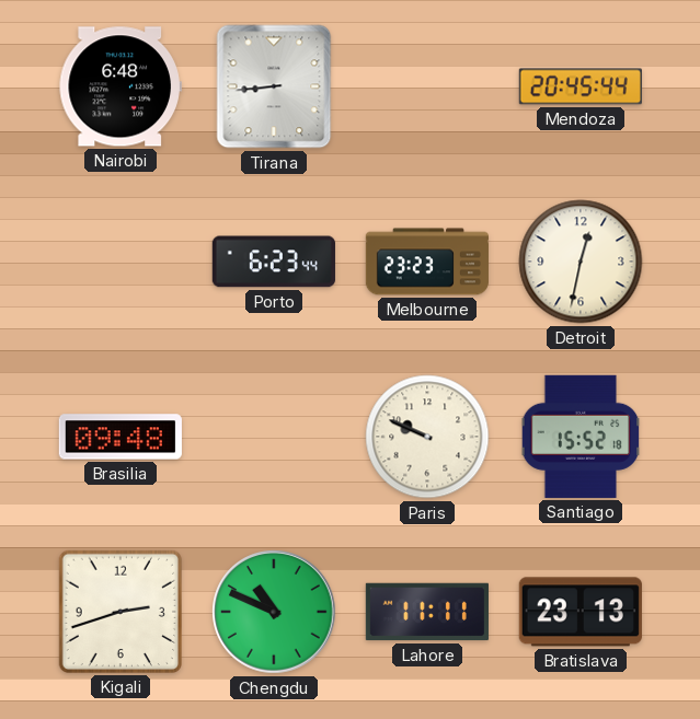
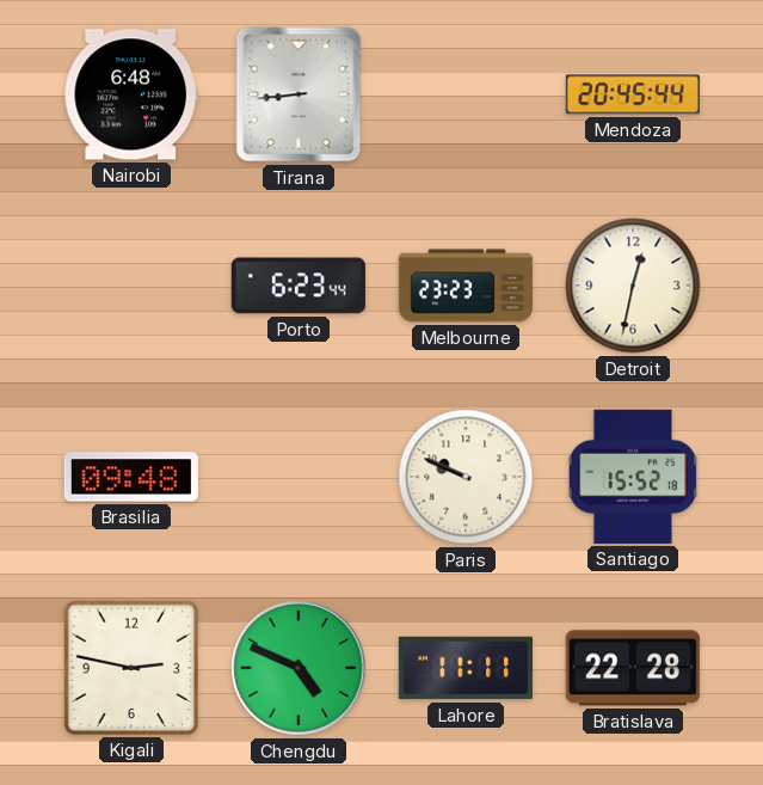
Kigali: 2:42 -> 2:47
Chengdu: 10:49 -> 4:49
Bratislava: 23:13 -> 22:28
